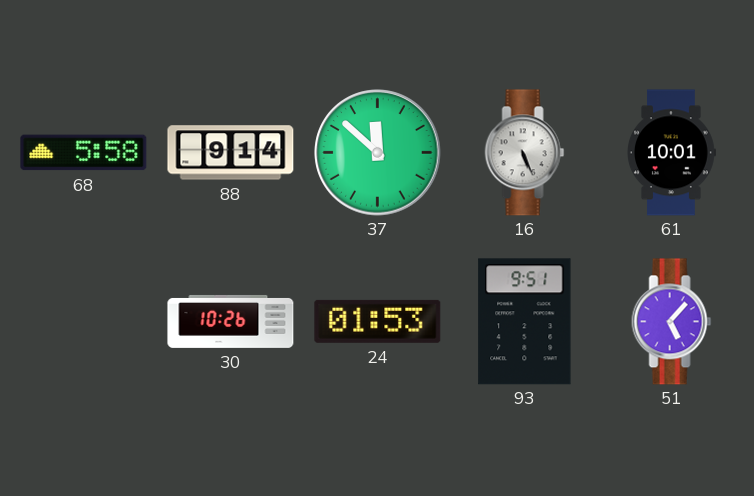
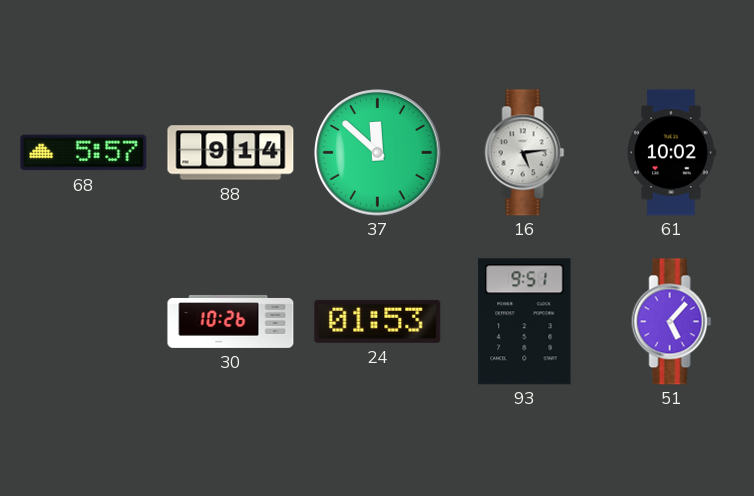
68: 5:58 -> 5:57
16: 5:26 -> 5:14
61: 10:01 -> 10:02
